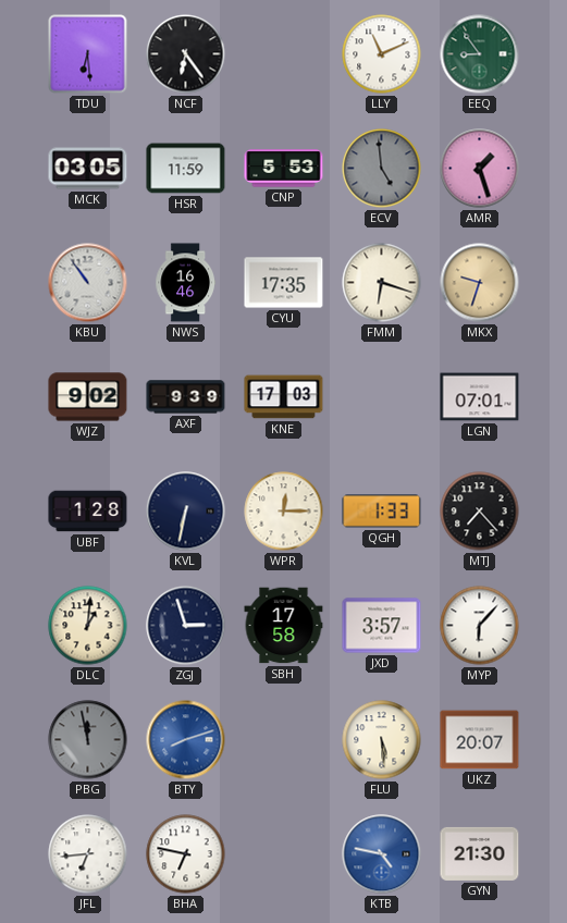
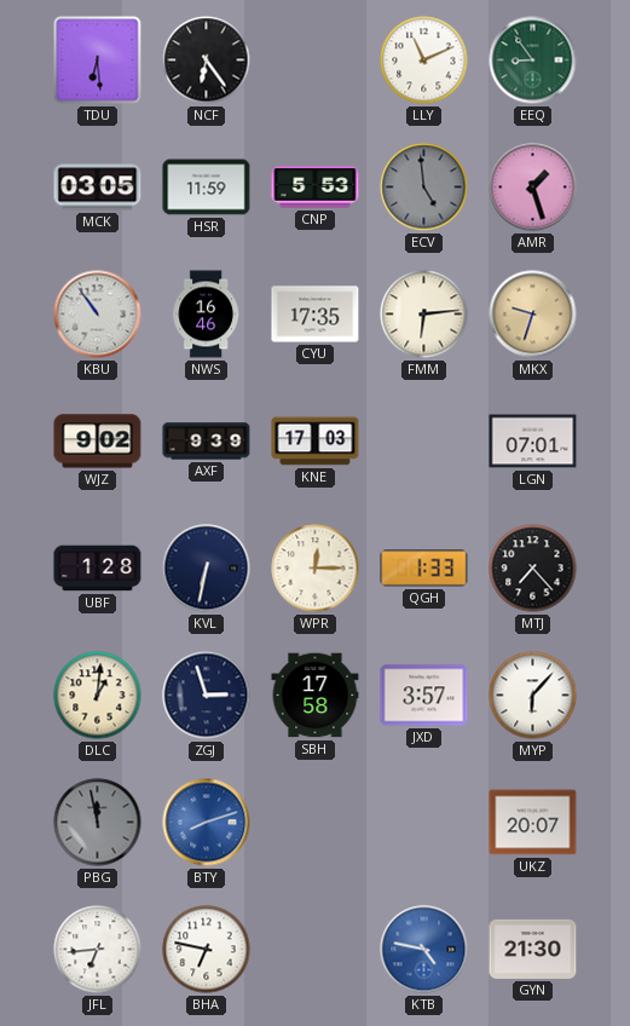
FMM: 6:18 -> 6:14
FLU: 5:29 -> none
